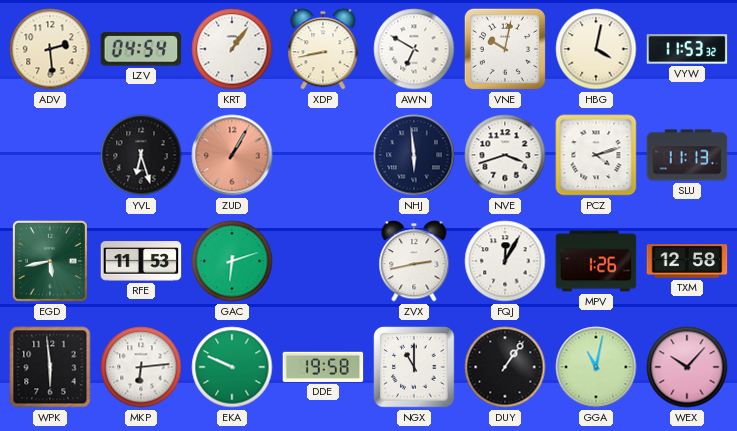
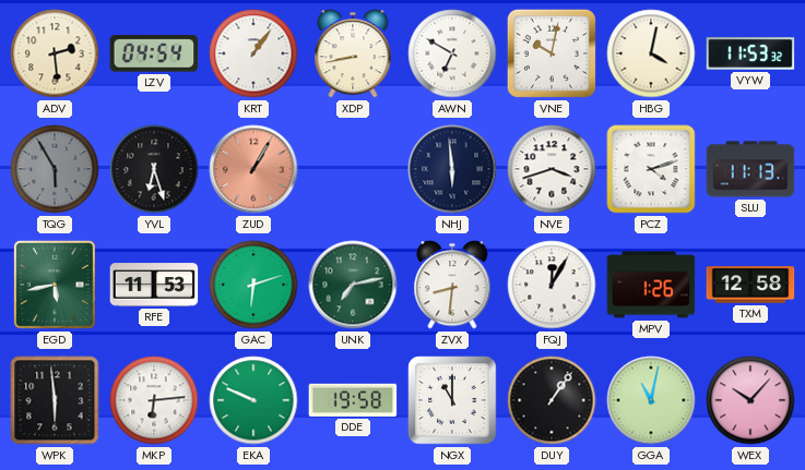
TQG: none -> 5:55
UNK: none -> 7:13
ZVX: 2:43 -> 8:31
